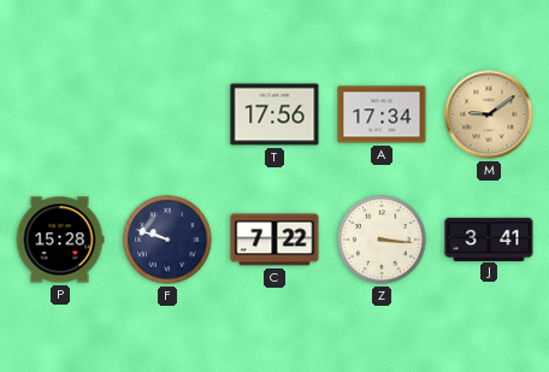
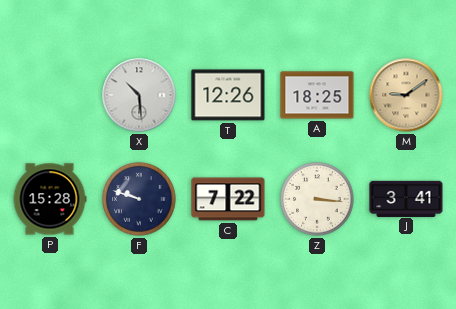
X: none -> 10:29
T: 17:56 -> 12:26
A: 17:34 -> 18:25
